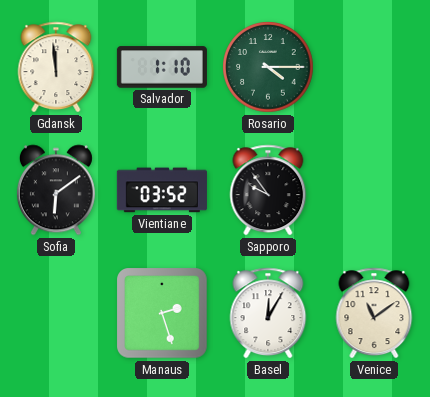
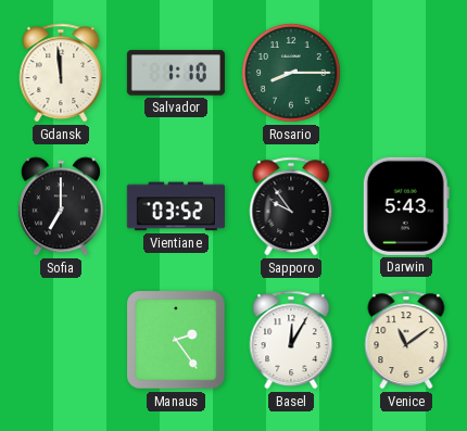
Rosario: 4:15 -> 8:15
Sofia: 6:09 -> 7:00
Darwin: none -> 5:43
Manaus: 2:27 -> 2:24
